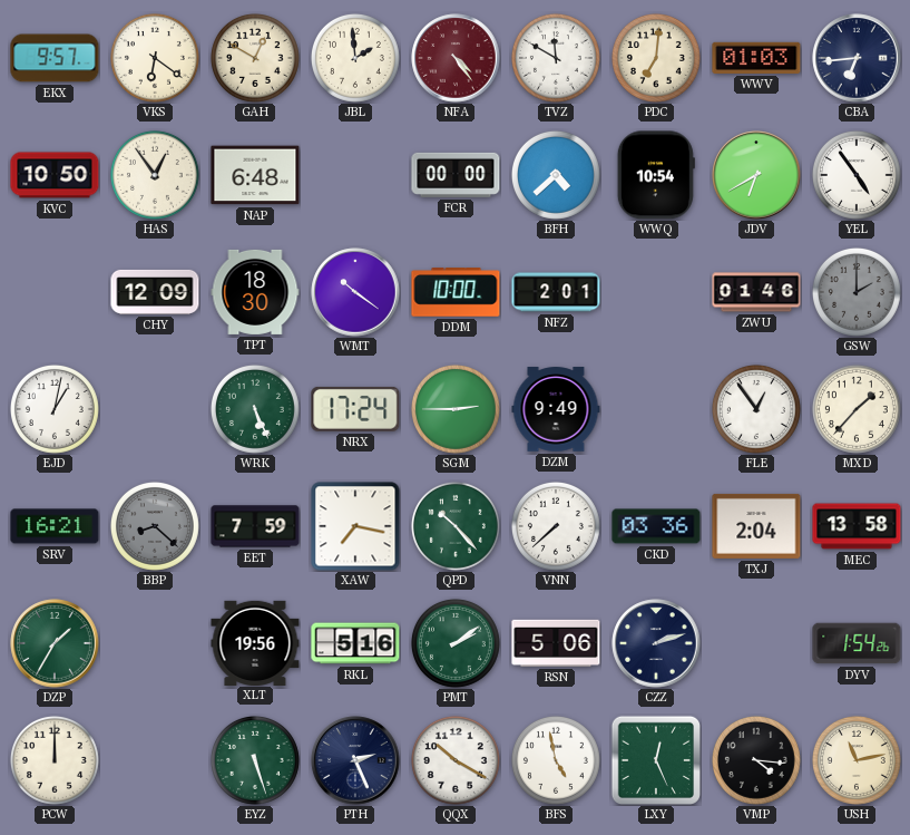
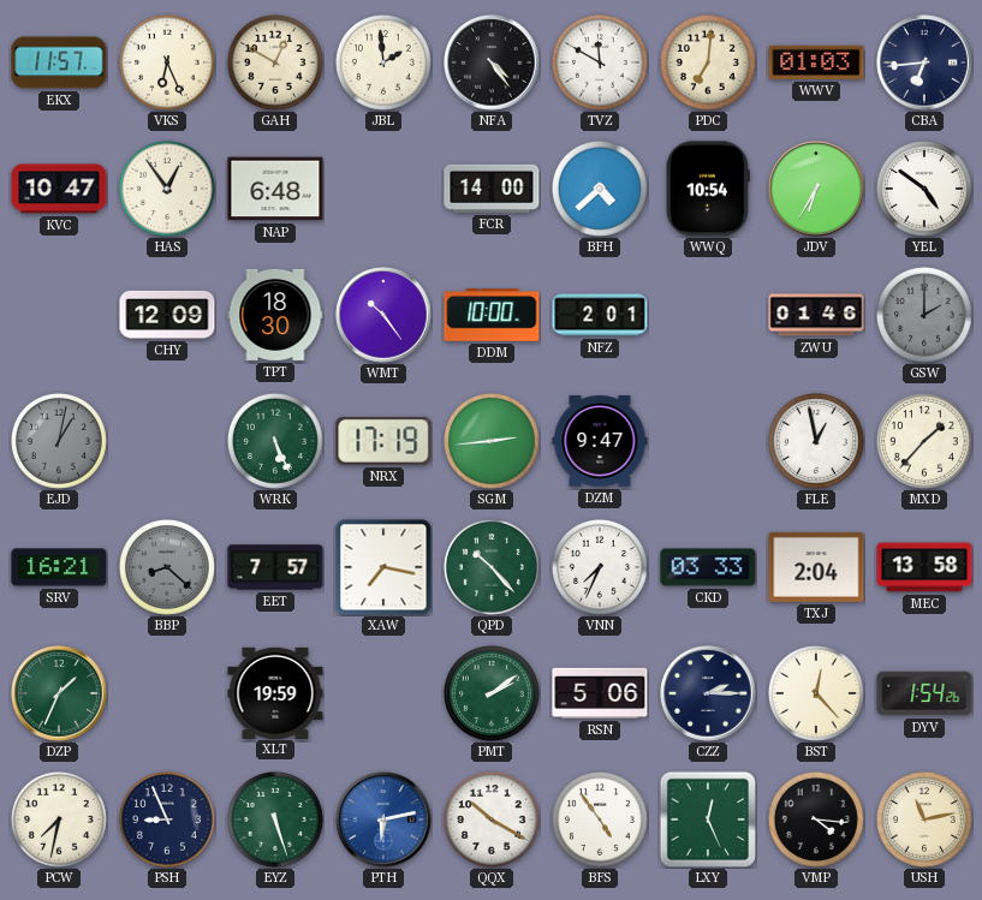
EKX: 9:57 -> 11:57
VKS: 6:21 -> 6:26
NFA dial: burgundy -> black
KVC: 10:50 -> 10:47
FCR: 00:00 -> 14:00
JDV: 6:40 -> 6:35
YEL: 4:54 -> 4:51
WMT: 10:21 -> 10:24
EJD dial: white -> grey
NRX: 17:24 -> 17:19
SGM: 2:45 -> 2:44
DZM: 9:49 -> 9:47
FLE: 12:54 -> 12:58
EET: 7:59 -> 7:57
VNN: 7:38 -> 7:34
CKD: 03:36 -> 03:33
DZP: 1:35 -> 1:34
XLT: 19:56 -> 19:59
RKL: 5:16 -> none
CZZ: 2:12 -> 2:15
BST: none -> 12:23
PCW: 12:00 -> 7:32
PSH: none -> 8:56
PTH: 2:26 -> 6:13
PTH dial: navy -> blue
BFS: 4:58 -> 4:54
